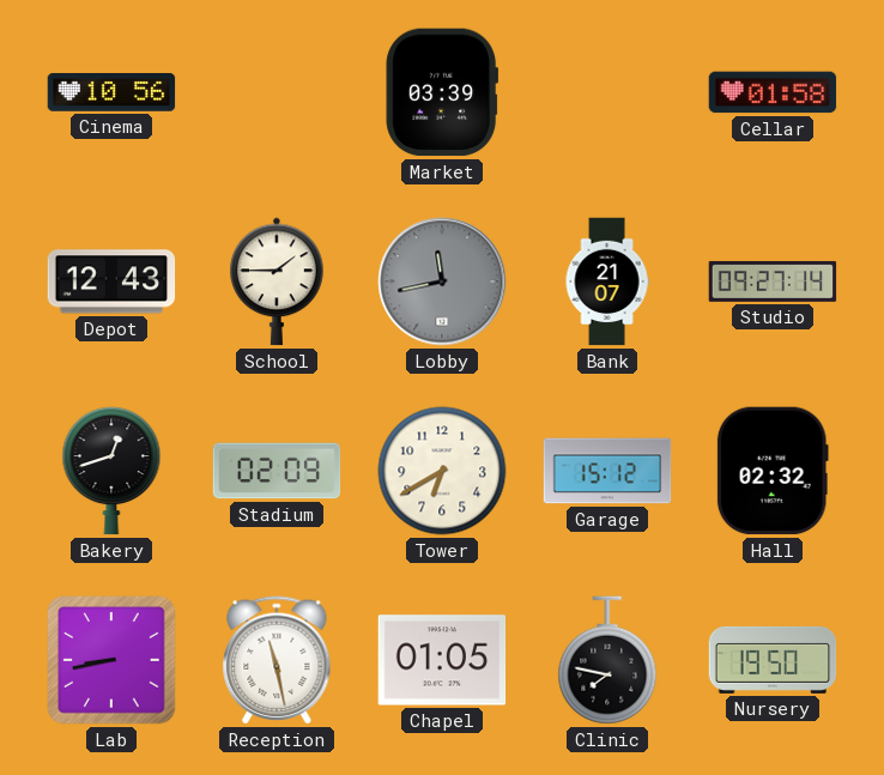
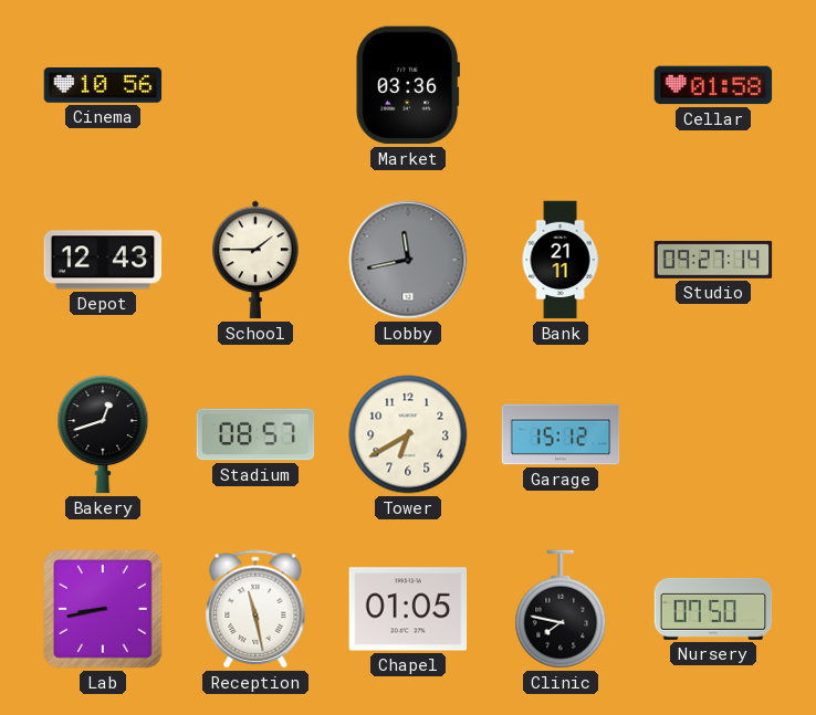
Market: 03:39 -> 03:36
Bank: 21:07 -> 21:11
Stadium: 02:09 -> 08:57
Hall: 02:32 -> none
Nursery: 19:50 -> 07:50
